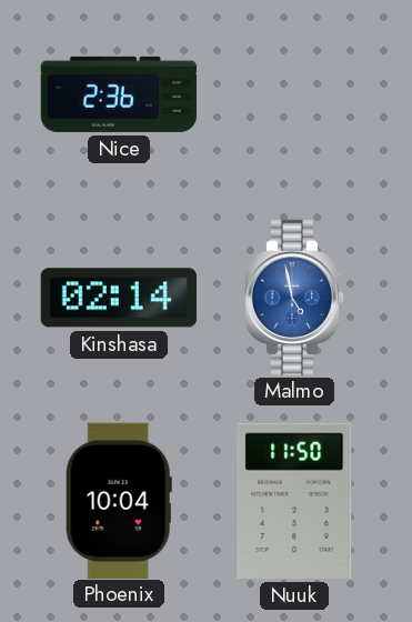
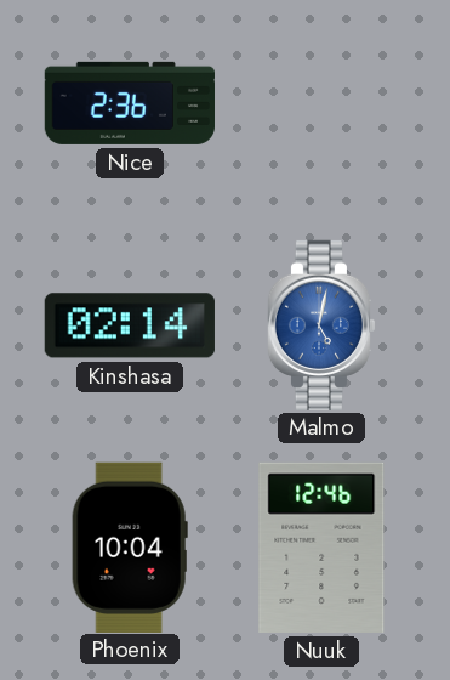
Malmo: 4:58 -> 5:02
Nuuk: 11:50 -> 12:46
